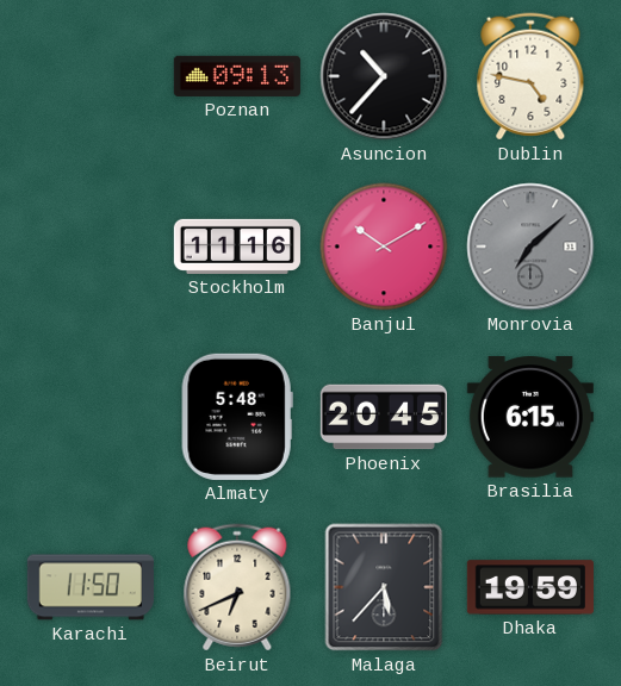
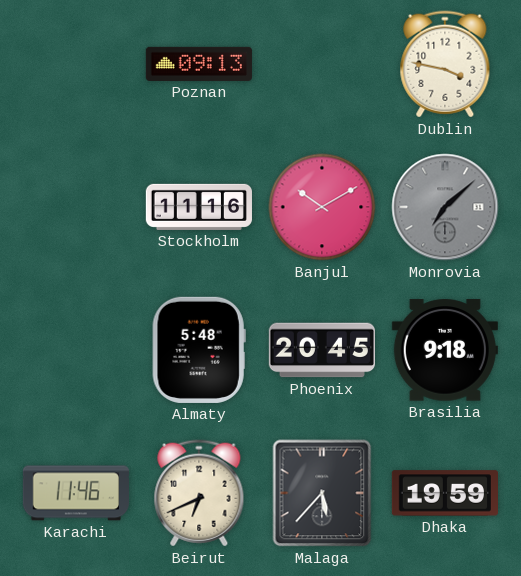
Asuncion: 10:37 -> none
Dublin: 4:47 -> 3:47
Brasilia: 6:15 -> 9:18
Karachi: 11:50 -> 11:46
